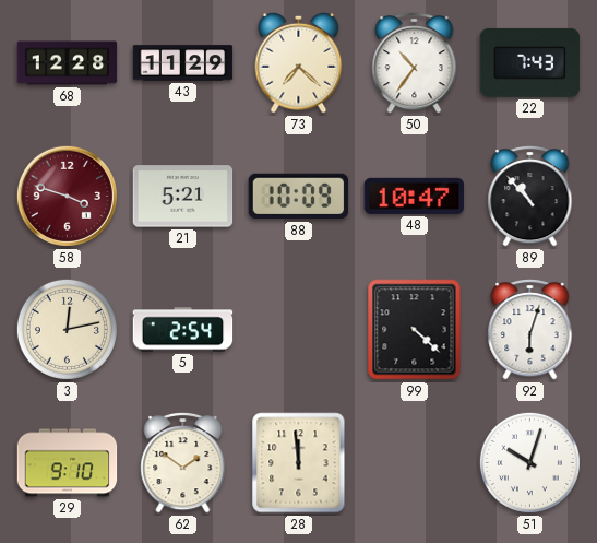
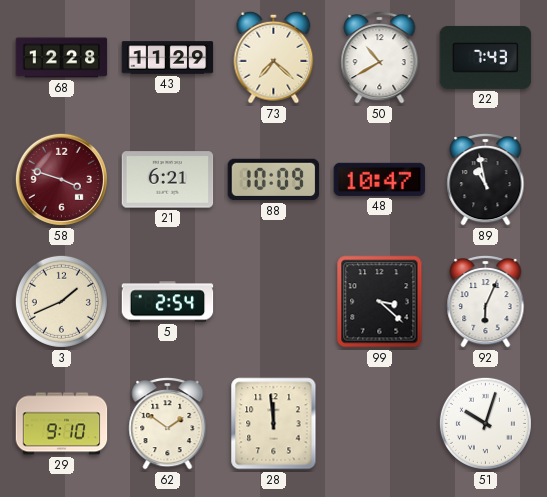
50: 10:36 -> 10:40
21: 5:21 -> 6:21
89: 10:53 -> 10:58
3: 12:13 -> 1:41
99: 4:22 -> 3:22
92: 6:03 -> 6:04
